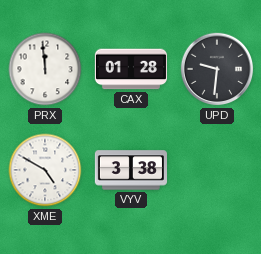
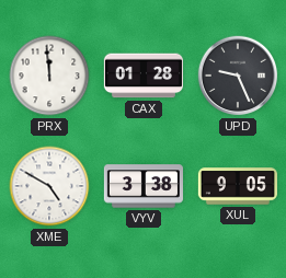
UPD: 9:31 -> 9:26
XUL: none -> 9:05
